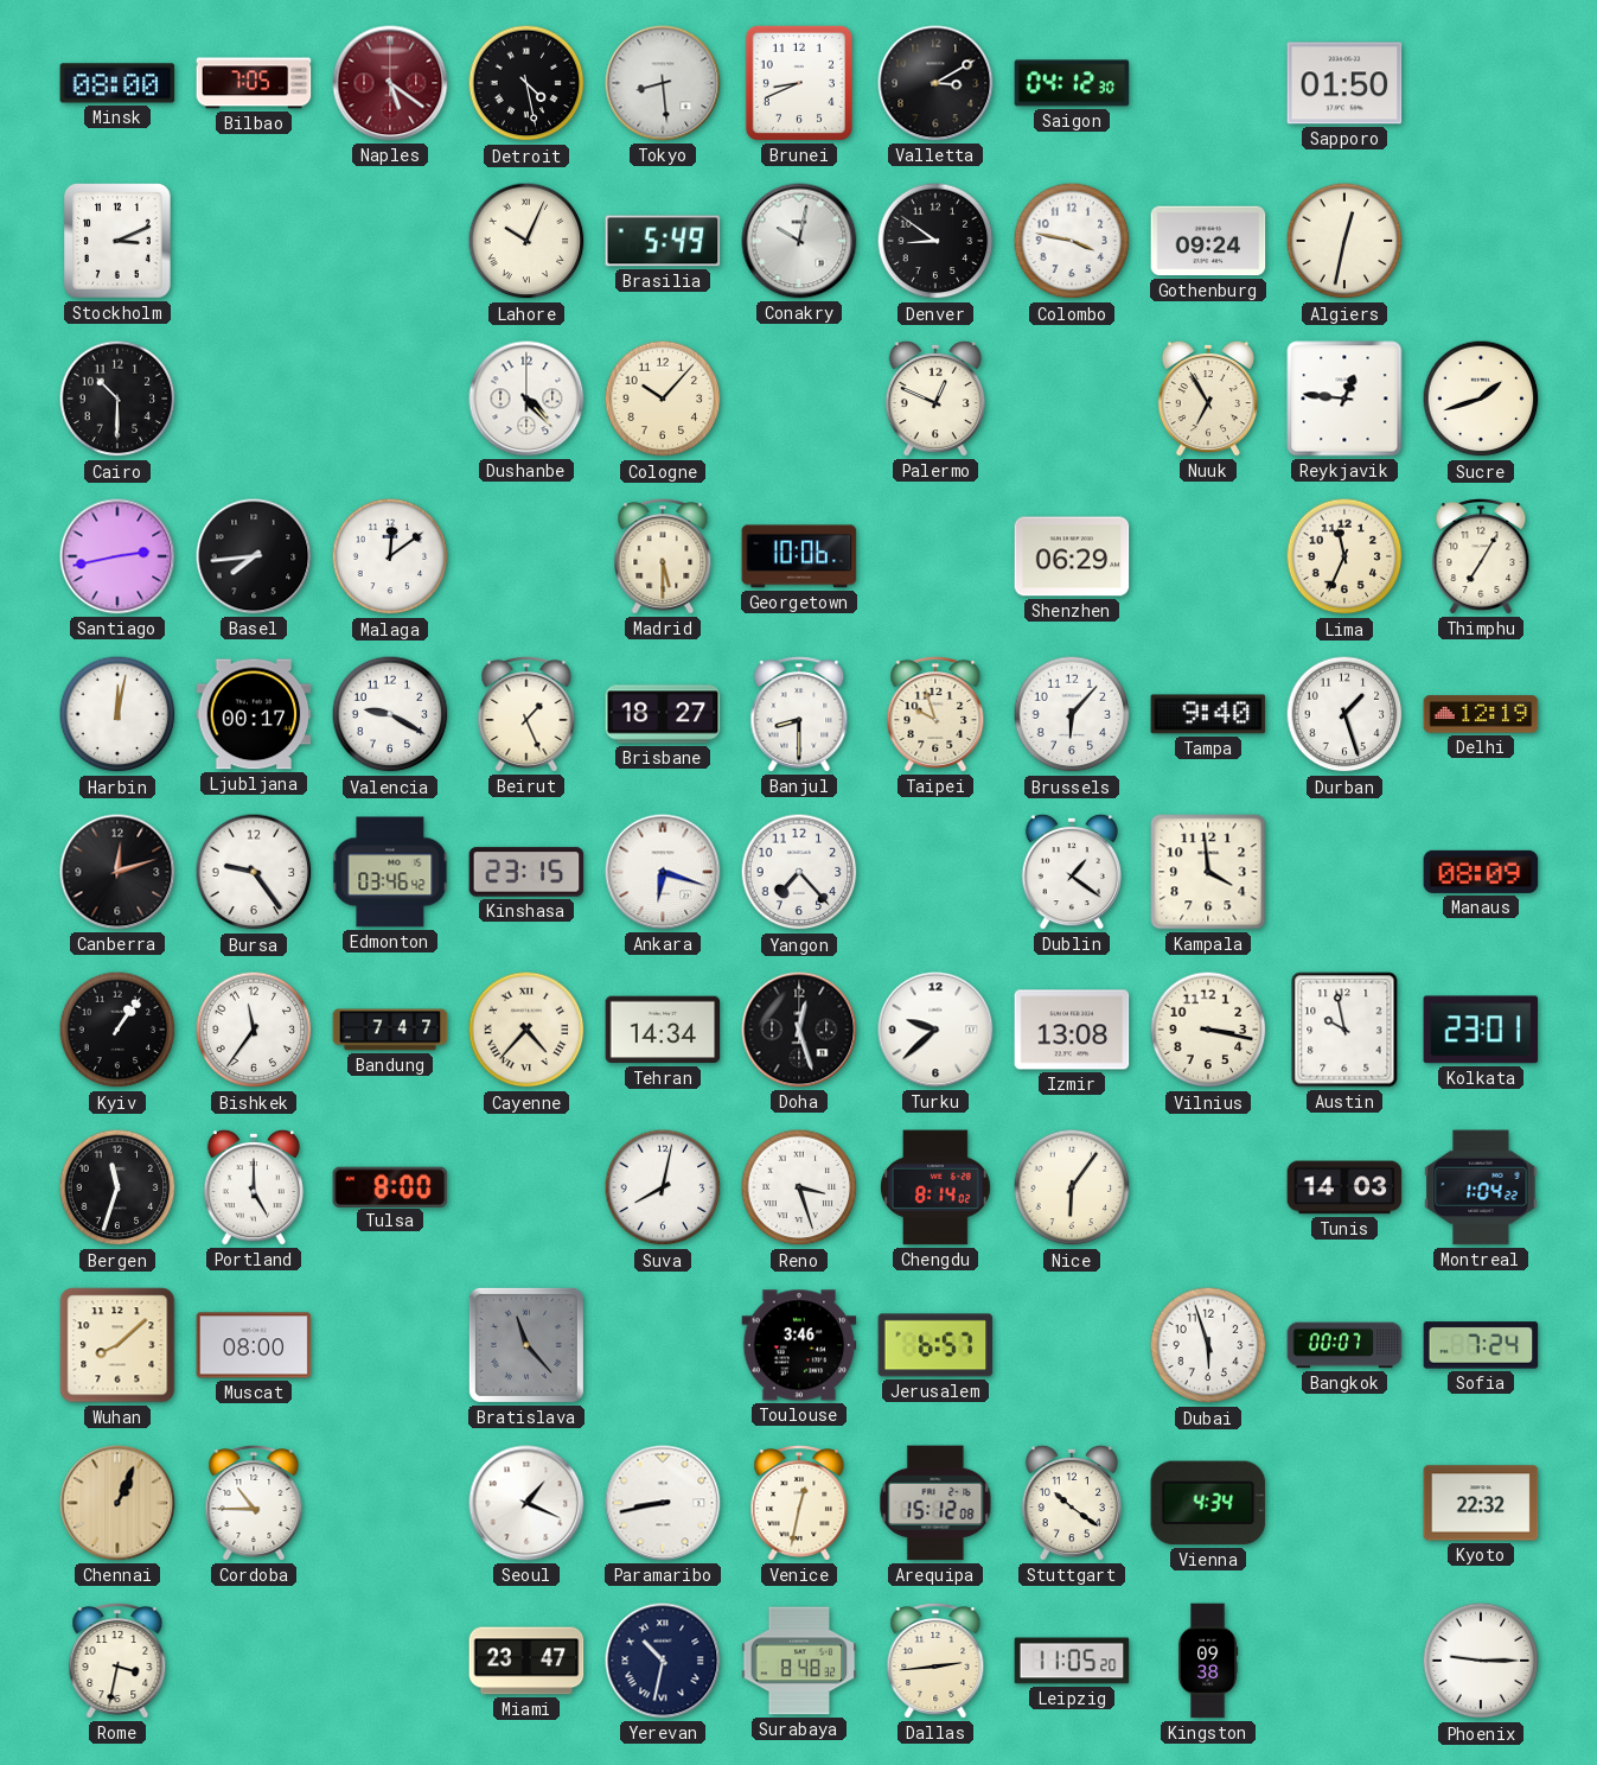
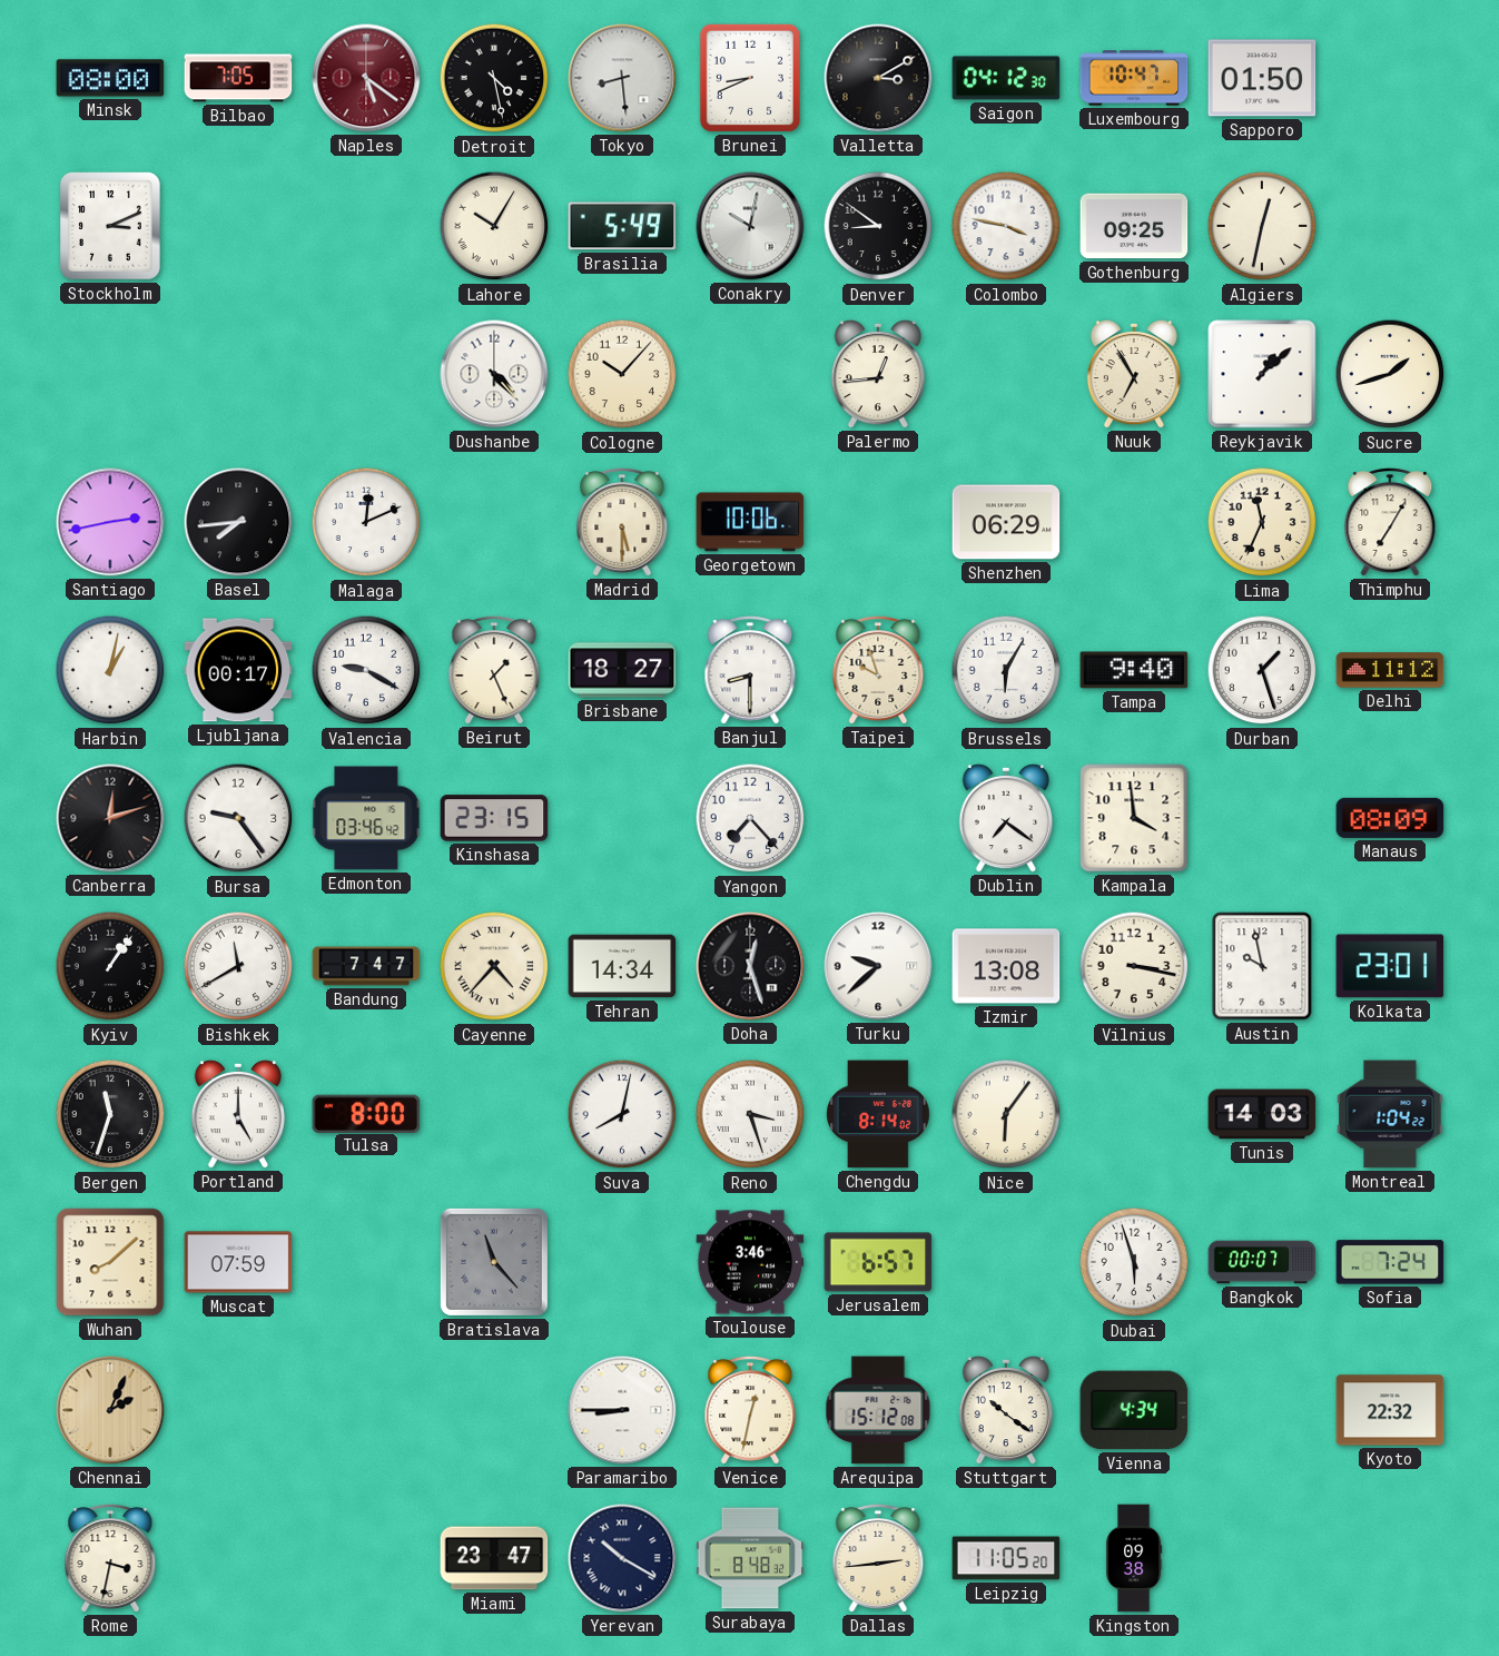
Luxembourg: none -> 10:47
Lahore: 10:04 -> 10:05
Gothenburg: 09:24 -> 09:25
Cairo: 10:30 -> none
Palermo: 12:49 -> 12:44
Reykjavik: 12:46 -> 1:08
Malaga: 12:09 -> 12:11
Harbin: 12:02 -> 1:02
Brussels: 6:07 -> 6:05
Delhi: 12:19 -> 11:12
Ankara: 6:18 -> none
Dublin: 1:21 -> 7:21
Bishkek: 11:36 -> 11:40
Muscat: 08:00 -> 07:59
Chennai: 1:04 -> 2:04
Cordoba: 10:45 -> none
Seoul: 1:19 -> none
Paramaribo: 8:43 -> 8:45
Yerevan: 10:32 -> 10:20
Phoenix: 9:15 -> none
